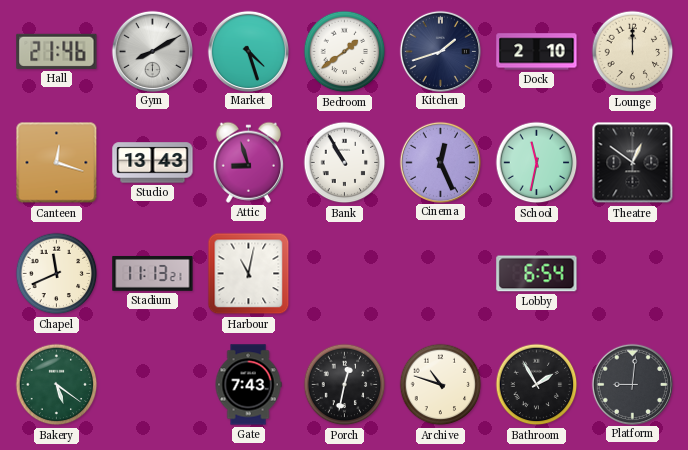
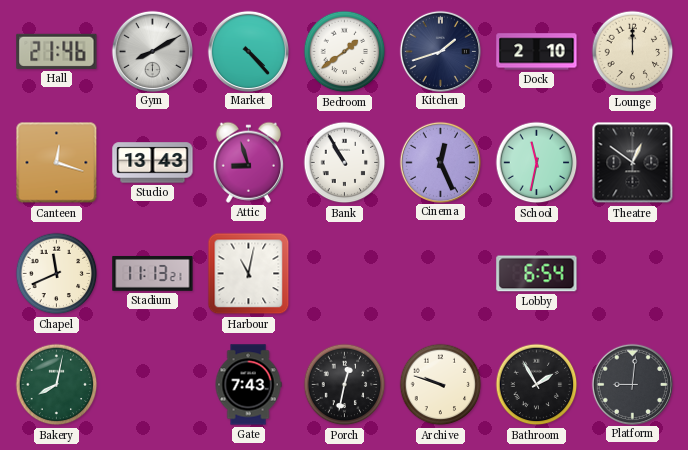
Market: 4:27 -> 4:23
Bakery: 5:21 -> 8:02
Archive: 10:48 -> 9:48
